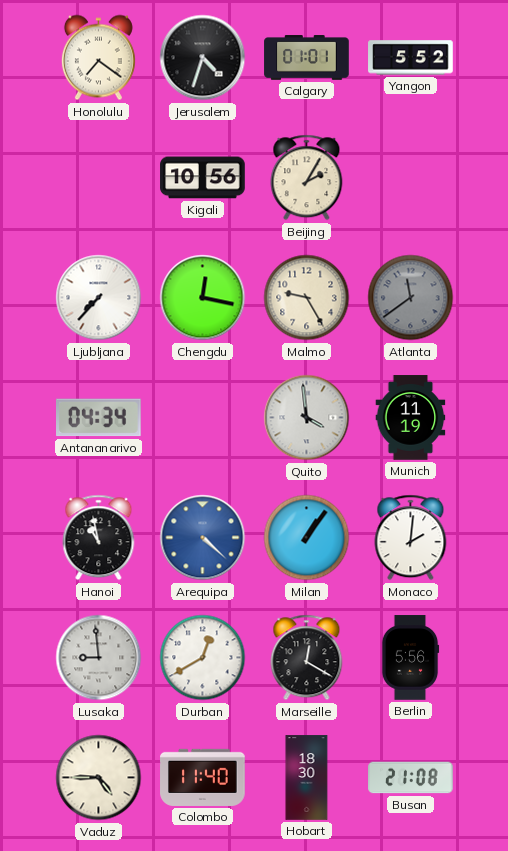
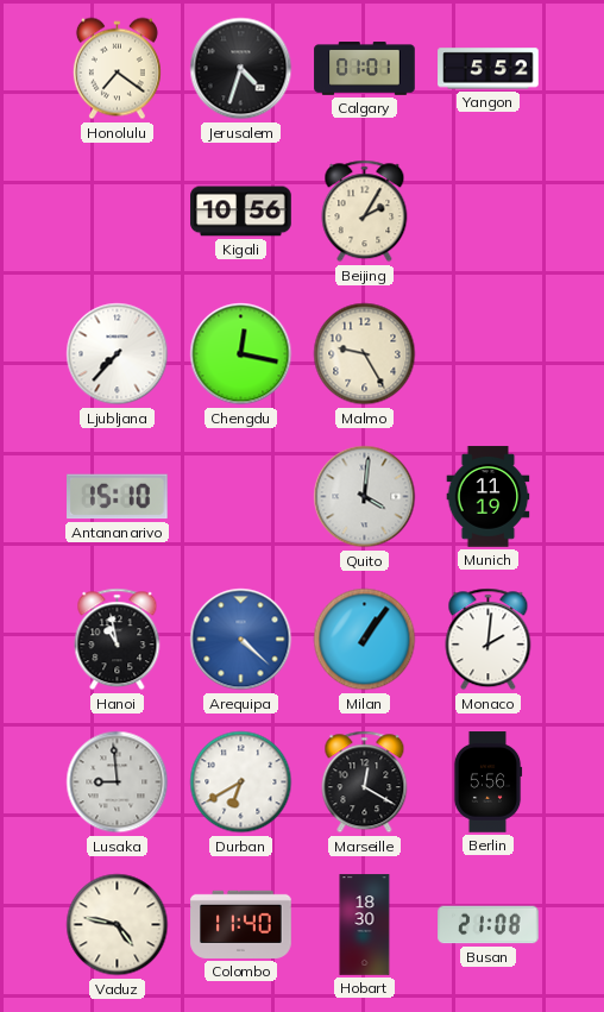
Atlanta: 11:39 -> none
Antananarivo: 04:34 -> 15:10
Quito: 3:59 -> 4:01
Durban: 12:40 -> 6:40
Vaduz: 4:45 -> 4:47
